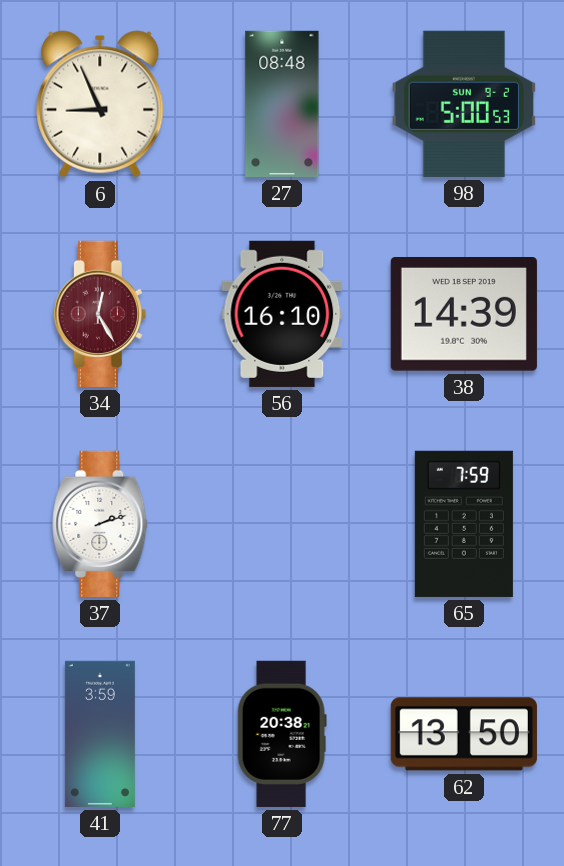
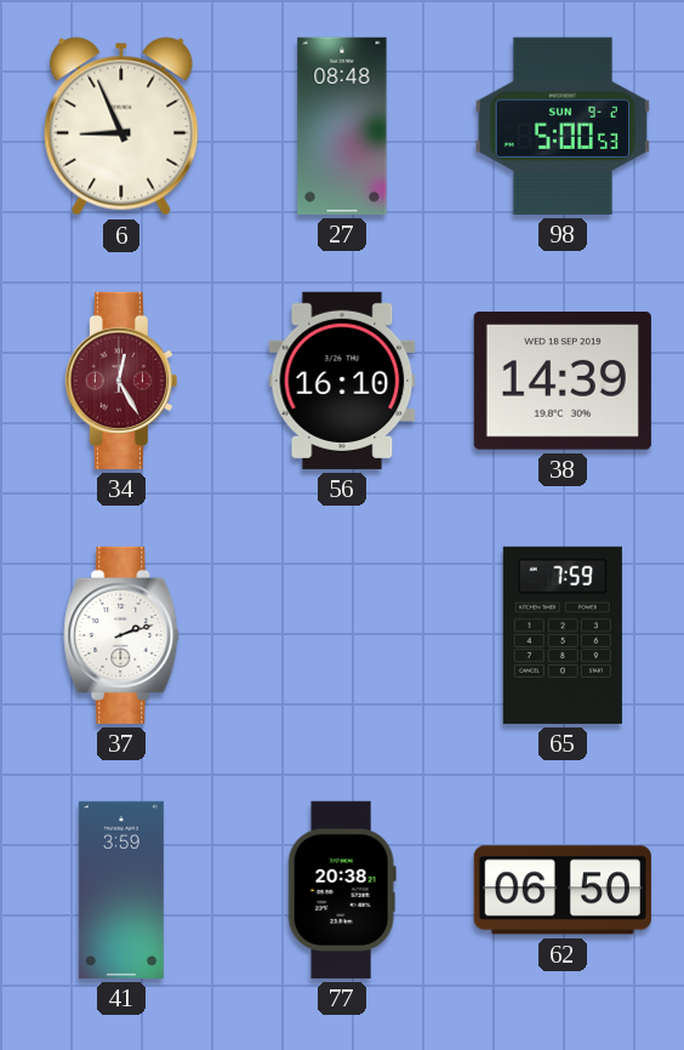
62: 13:50 -> 06:50
